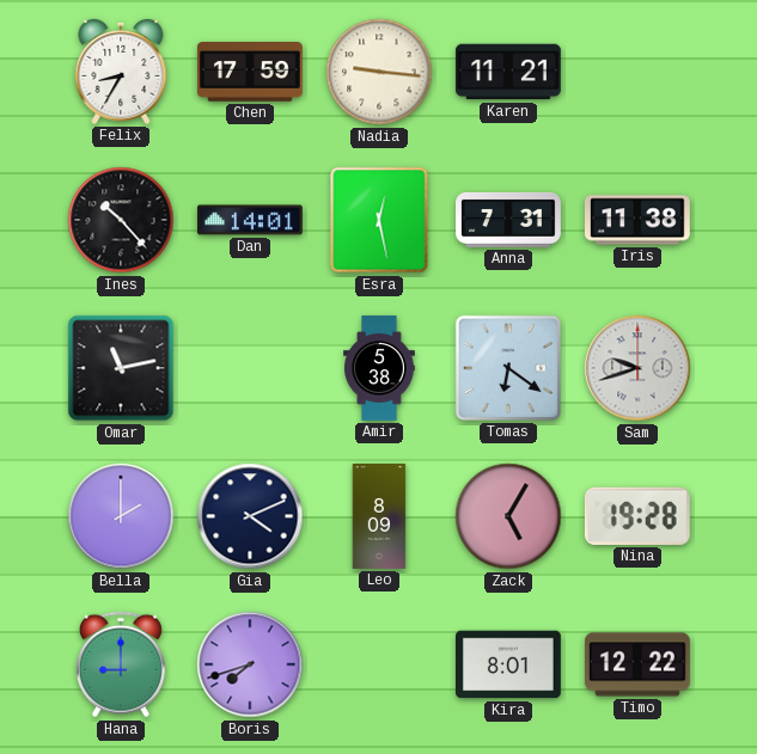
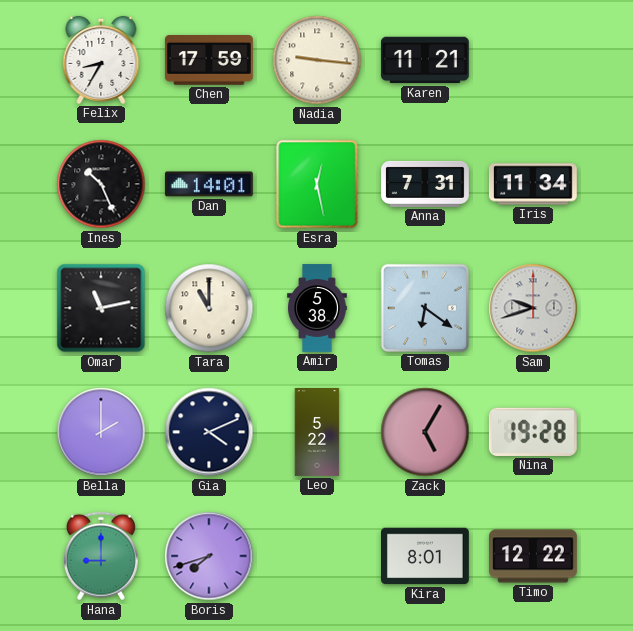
Ines: 10:23 -> 10:26
Iris: 11:38 -> 11:34
Tara: none -> 11:00
Leo: 8:09 -> 5:22
